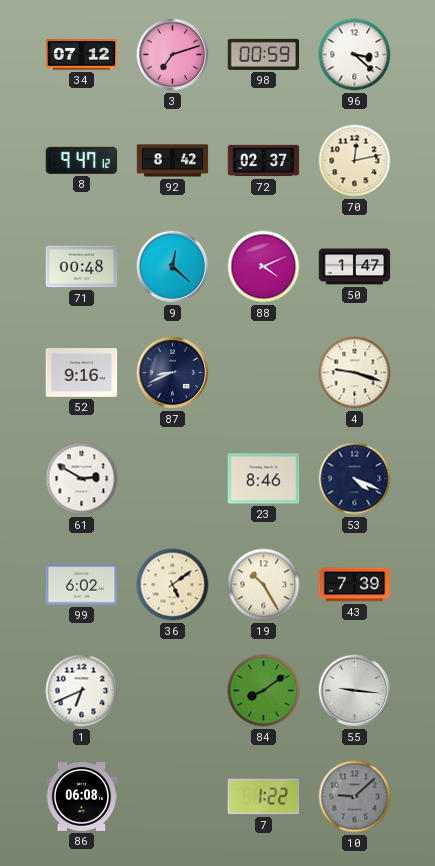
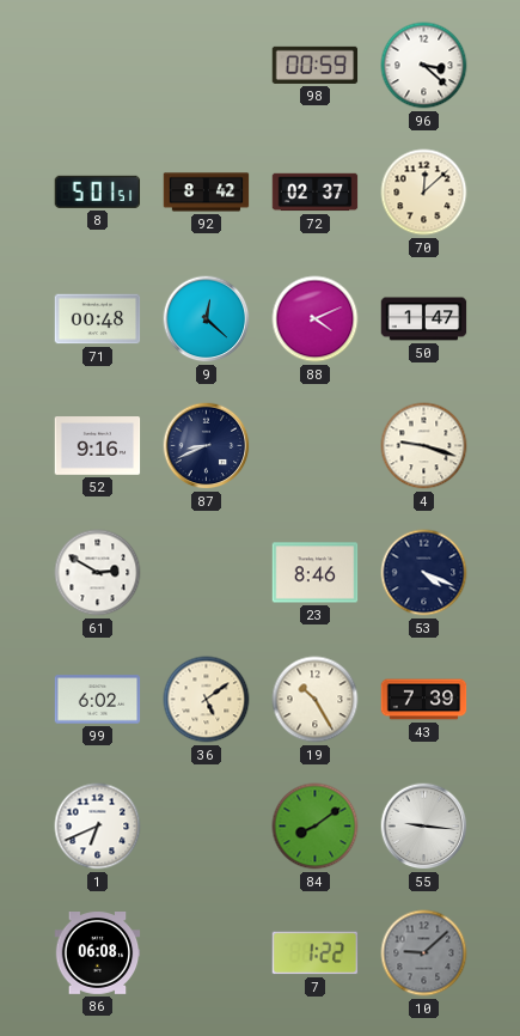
34: 07:12 -> none
3: 7:12 -> none
8: 9:47 -> 5:01
70: 12:13 -> 12:08
